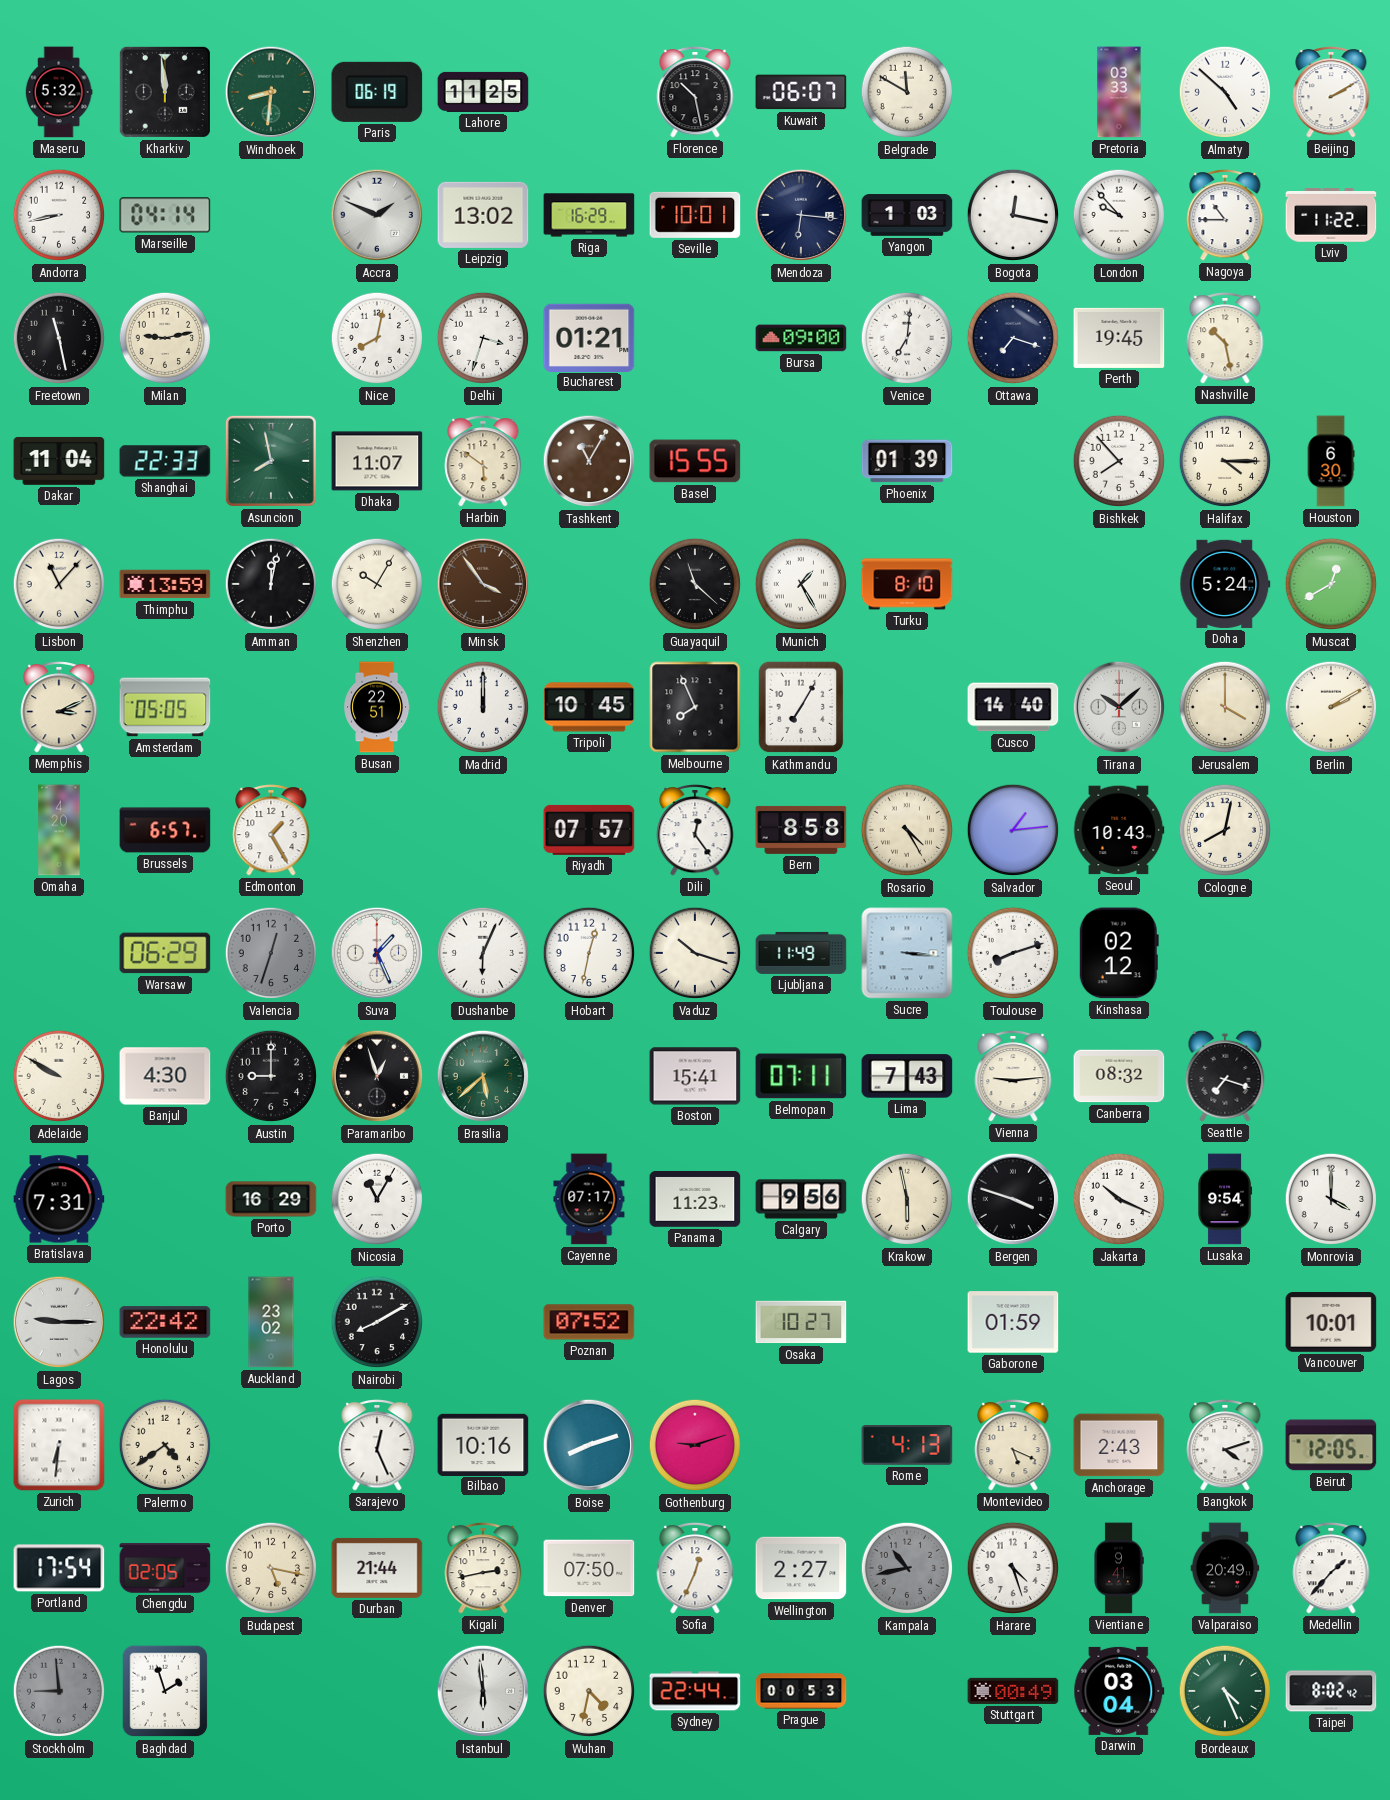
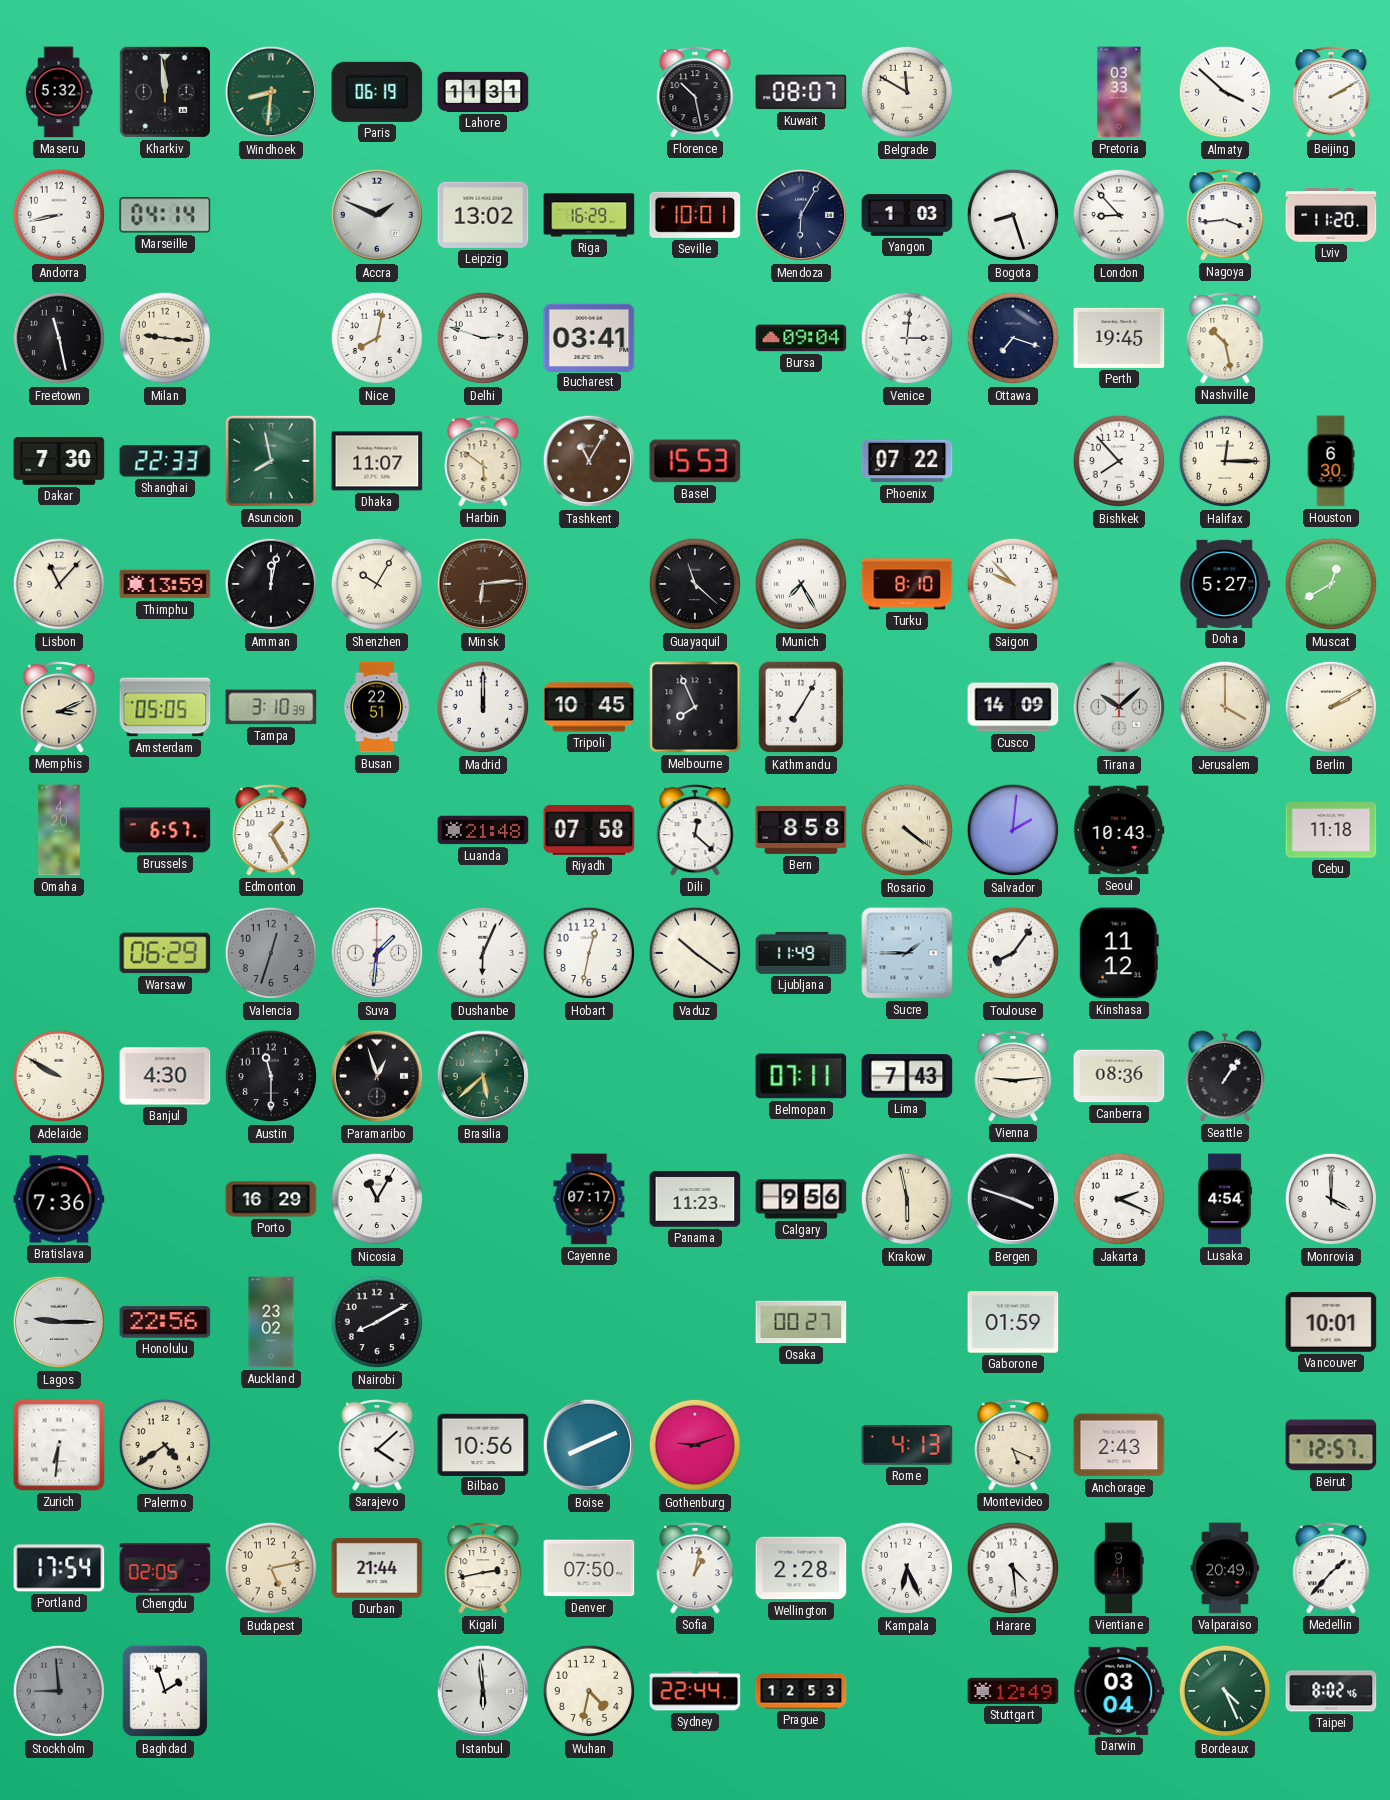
Lahore: 11:25 -> 11:31
Kuwait: 06:07 -> 08:07
Almaty: 4:52 -> 3:52
Mendoza: 6:16 -> 6:05
Bogota: 12:17 -> 8:27
London: 9:53 -> 8:53
Nagoya: 10:45 -> 3:44
Lviv: 11:22 -> 11:20
Milan: 9:13 -> 9:16
Delhi: 3:33 -> 2:48
Bucharest: 01:21 -> 03:41
Bursa: 09:00 -> 09:04
Venice: 7:01 -> 3:01
Dakar: 11:04 -> 7:30
Basel: 15:55 -> 15:53
Phoenix: 01:39 -> 07:22
Halifax: 4:15 -> 12:15
Minsk: 3:54 -> 6:14
Munich: 1:25 -> 7:25
Saigon: none -> 9:53
Doha: 5:24 -> 5:27
Tampa: none -> 3:10
Cusco: 14:40 -> 14:09
Luanda: none -> 21:48
Riyadh: 07:57 -> 07:58
Dili: 12:24 -> 12:22
Rosario: 4:25 -> 4:21
Salvador: 1:14 -> 2:01
Cologne: 8:02 -> none
Cebu: none -> 11:18
Suva: 1:26 -> 1:31
Vaduz: 10:18 -> 10:21
Sucre: 3:16 -> 1:45
Toulouse: 8:12 -> 8:06
Kinshasa: 02:12 -> 11:12
Austin: 9:00 -> 11:30
Boston: 15:41 -> none
Canberra: 08:32 -> 08:36
Seattle: 7:18 -> 1:06
Bratislava: 7:31 -> 7:36
Jakarta: 10:19 -> 2:19
Lusaka: 9:54 -> 4:54
Honolulu: 22:42 -> 22:56
Poznan: 07:52 -> none
Osaka: 10:27 -> 00:27
Sarajevo: 12:26 -> 4:08
Bilbao: 10:16 -> 10:56
Boise: 8:12 -> 8:11
Bangkok: 4:12 -> none
Beirut: 12:05 -> 12:57
Budapest: 5:17 -> 5:13
Sofia: 12:34 -> 1:02
Wellington: 2:27 -> 2:28
Kampala: 10:43 -> 6:26
Kampala dial: grey -> white
Harare: 4:27 -> 4:29
Prague: 00:53 -> 12:53
Stuttgart: 00:49 -> 12:49
Taipei: 8:02:42 -> 8:02:46
